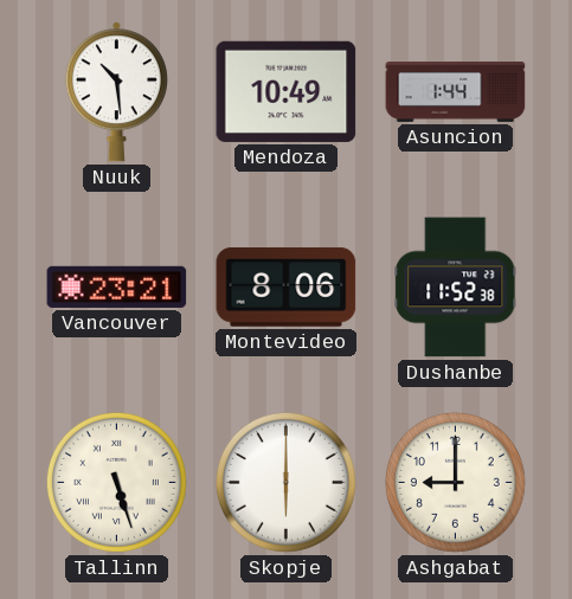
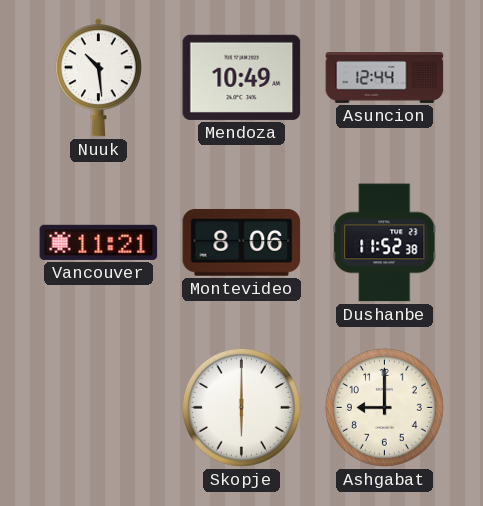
Asuncion: 1:44 -> 12:44
Vancouver: 23:21 -> 11:21
Tallinn: 5:27 -> none
